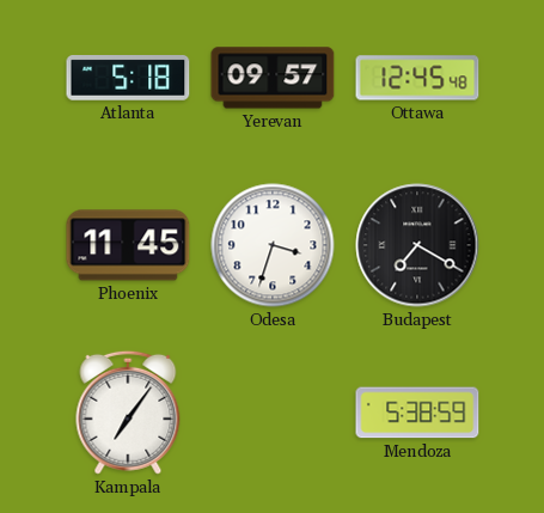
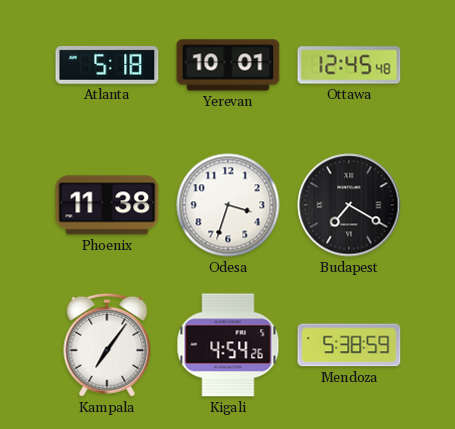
Yerevan: 09:57 -> 10:01
Phoenix: 11:45 -> 11:38
Kigali: none -> 4:54
